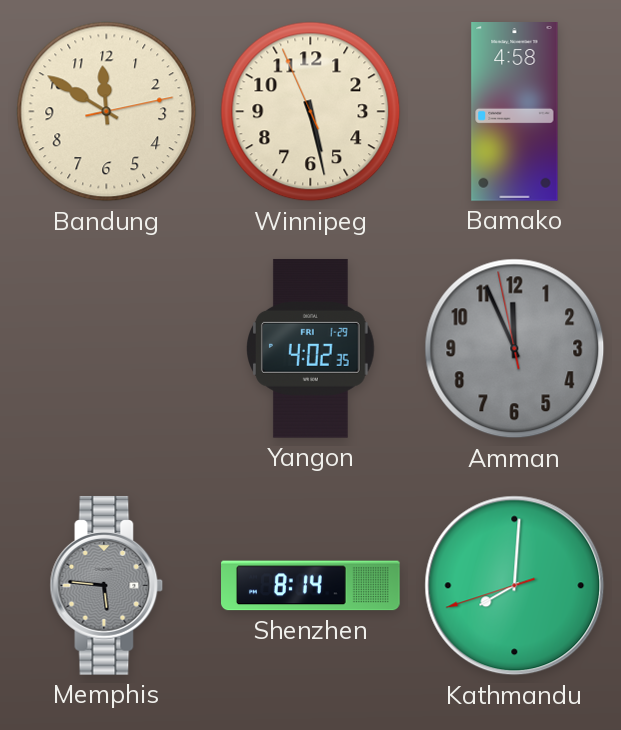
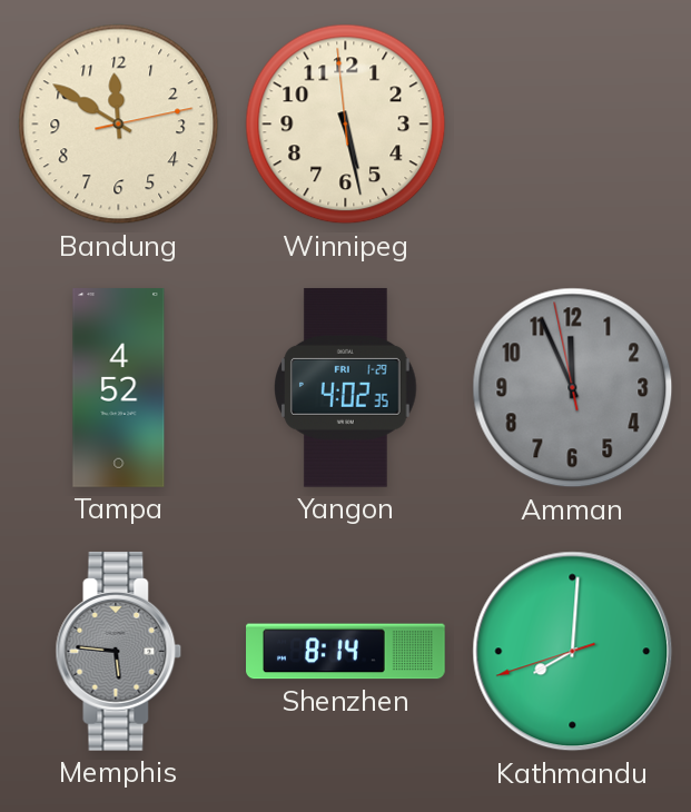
Winnipeg: 5:27:56 -> 5:27:59
Bamako: 4:58 -> none
Tampa: none -> 4:52
